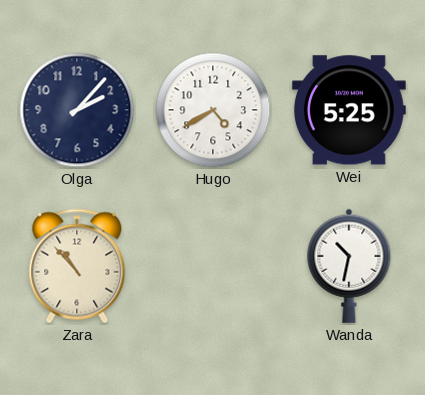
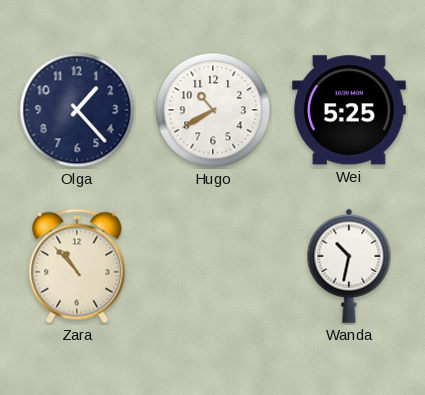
Olga: 2:07 -> 1:23
Hugo: 4:40 -> 10:40
